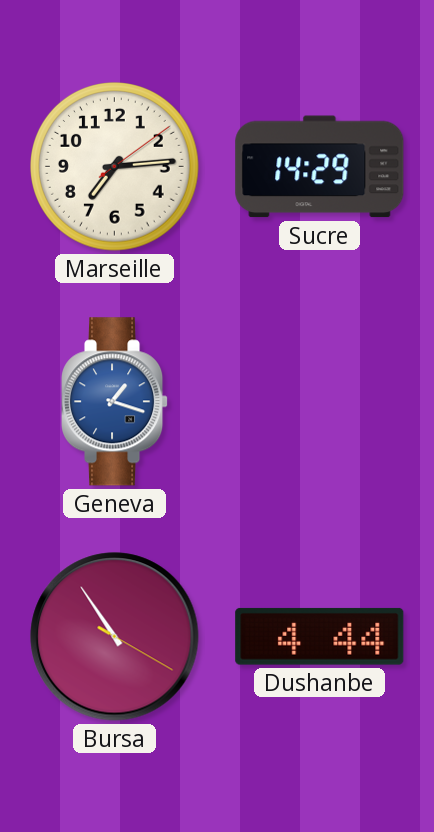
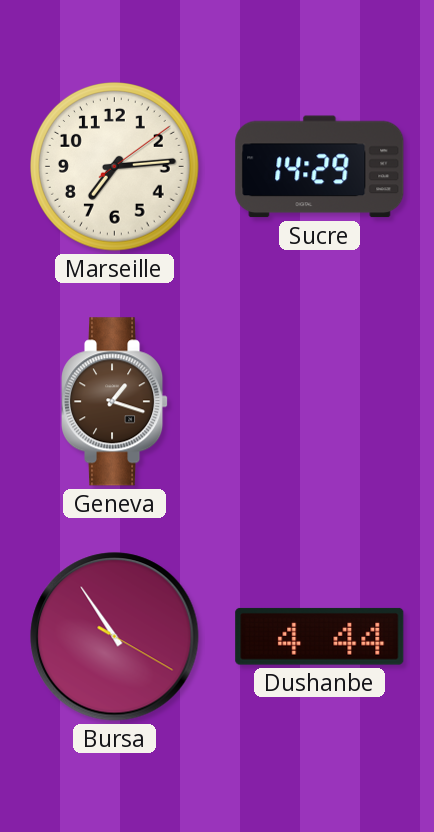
Geneva dial: blue -> brown
